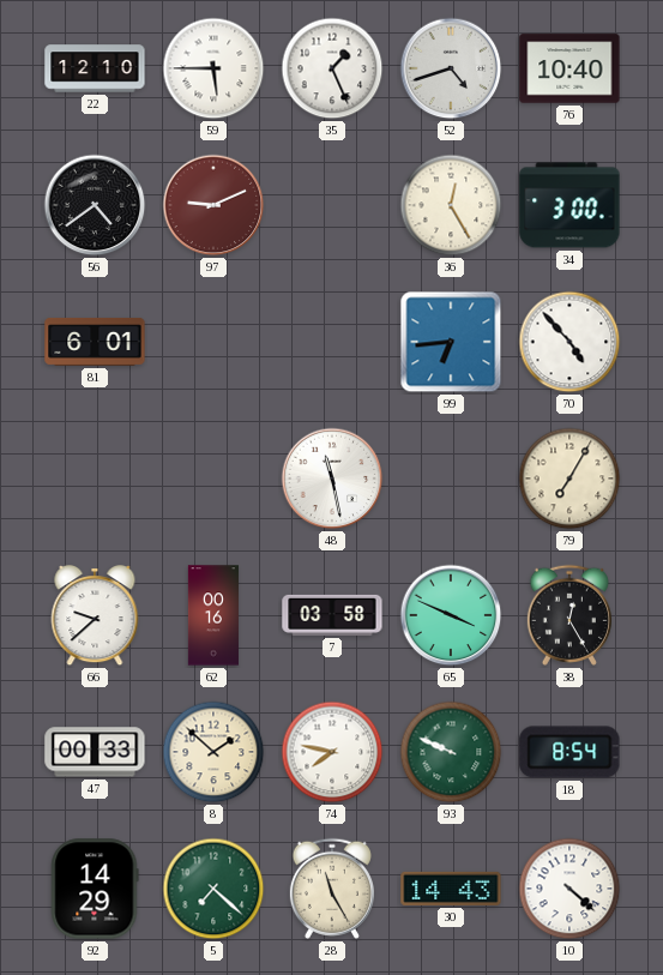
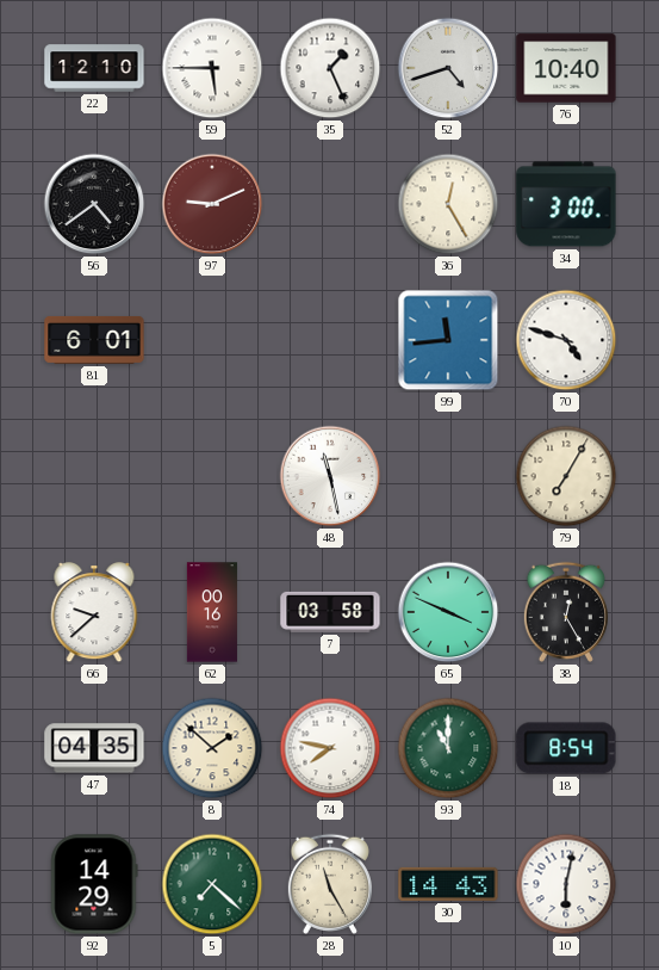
99: 6:44 -> 11:44
70: 4:53 -> 4:48
47: 00:33 -> 04:35
93: 9:49 -> 11:00
10: 4:22 -> 6:02
